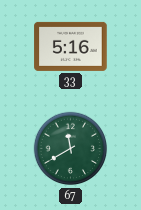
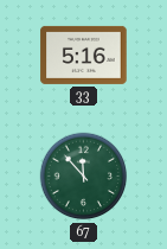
67: 11:40 -> 11:53
